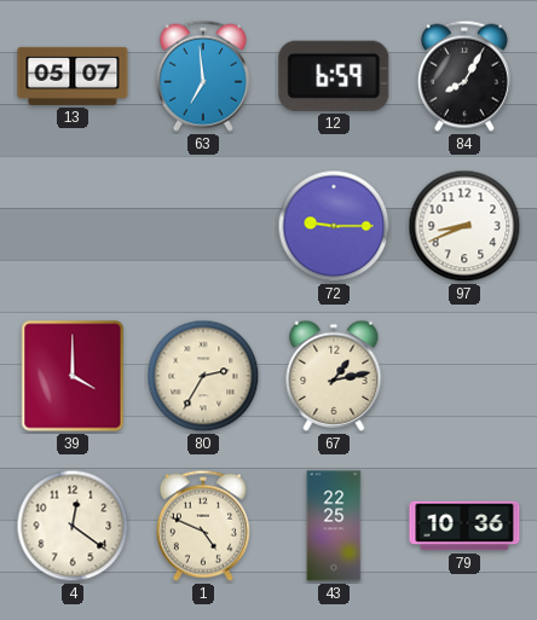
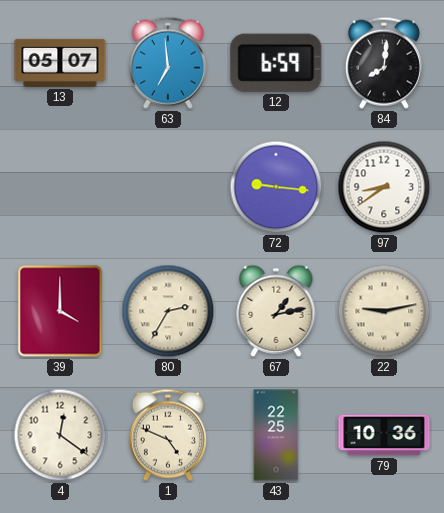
84: 8:05 -> 8:01
72: 9:15 -> 9:16
97: 8:41 -> 8:39
22: none -> 9:13
